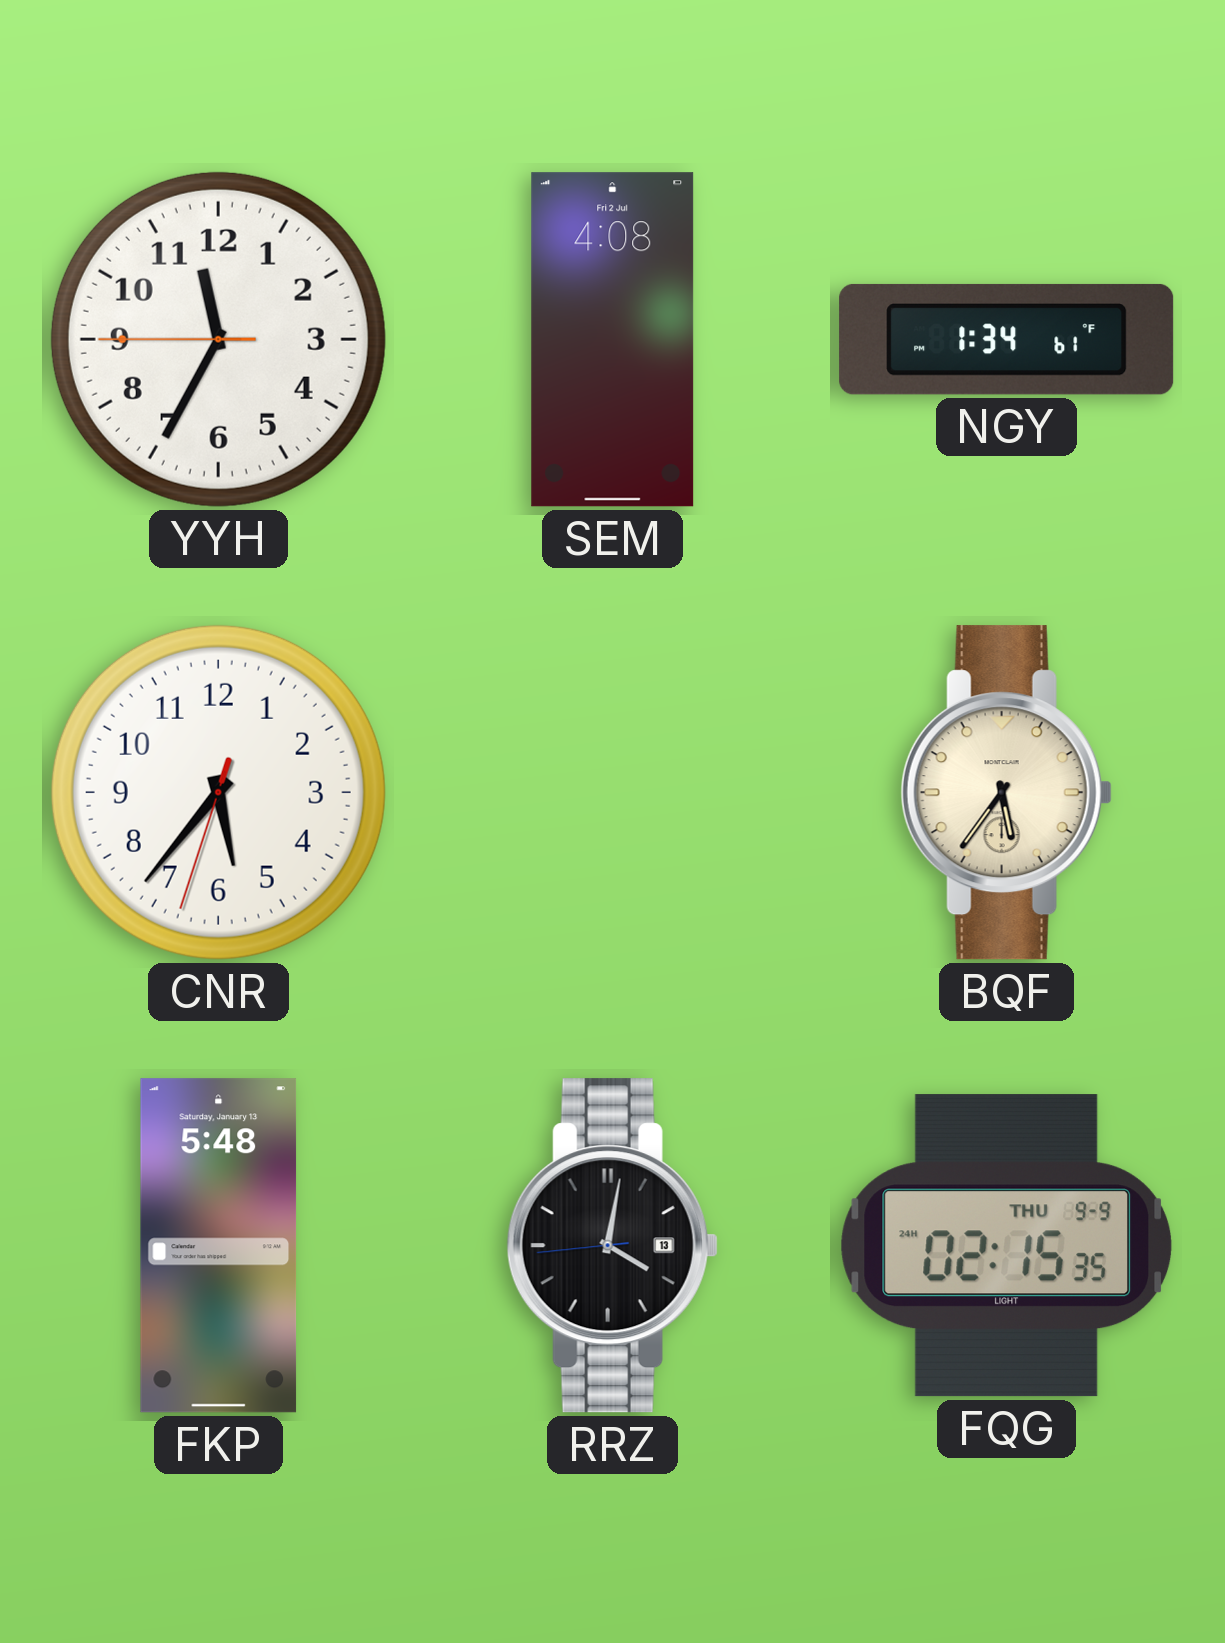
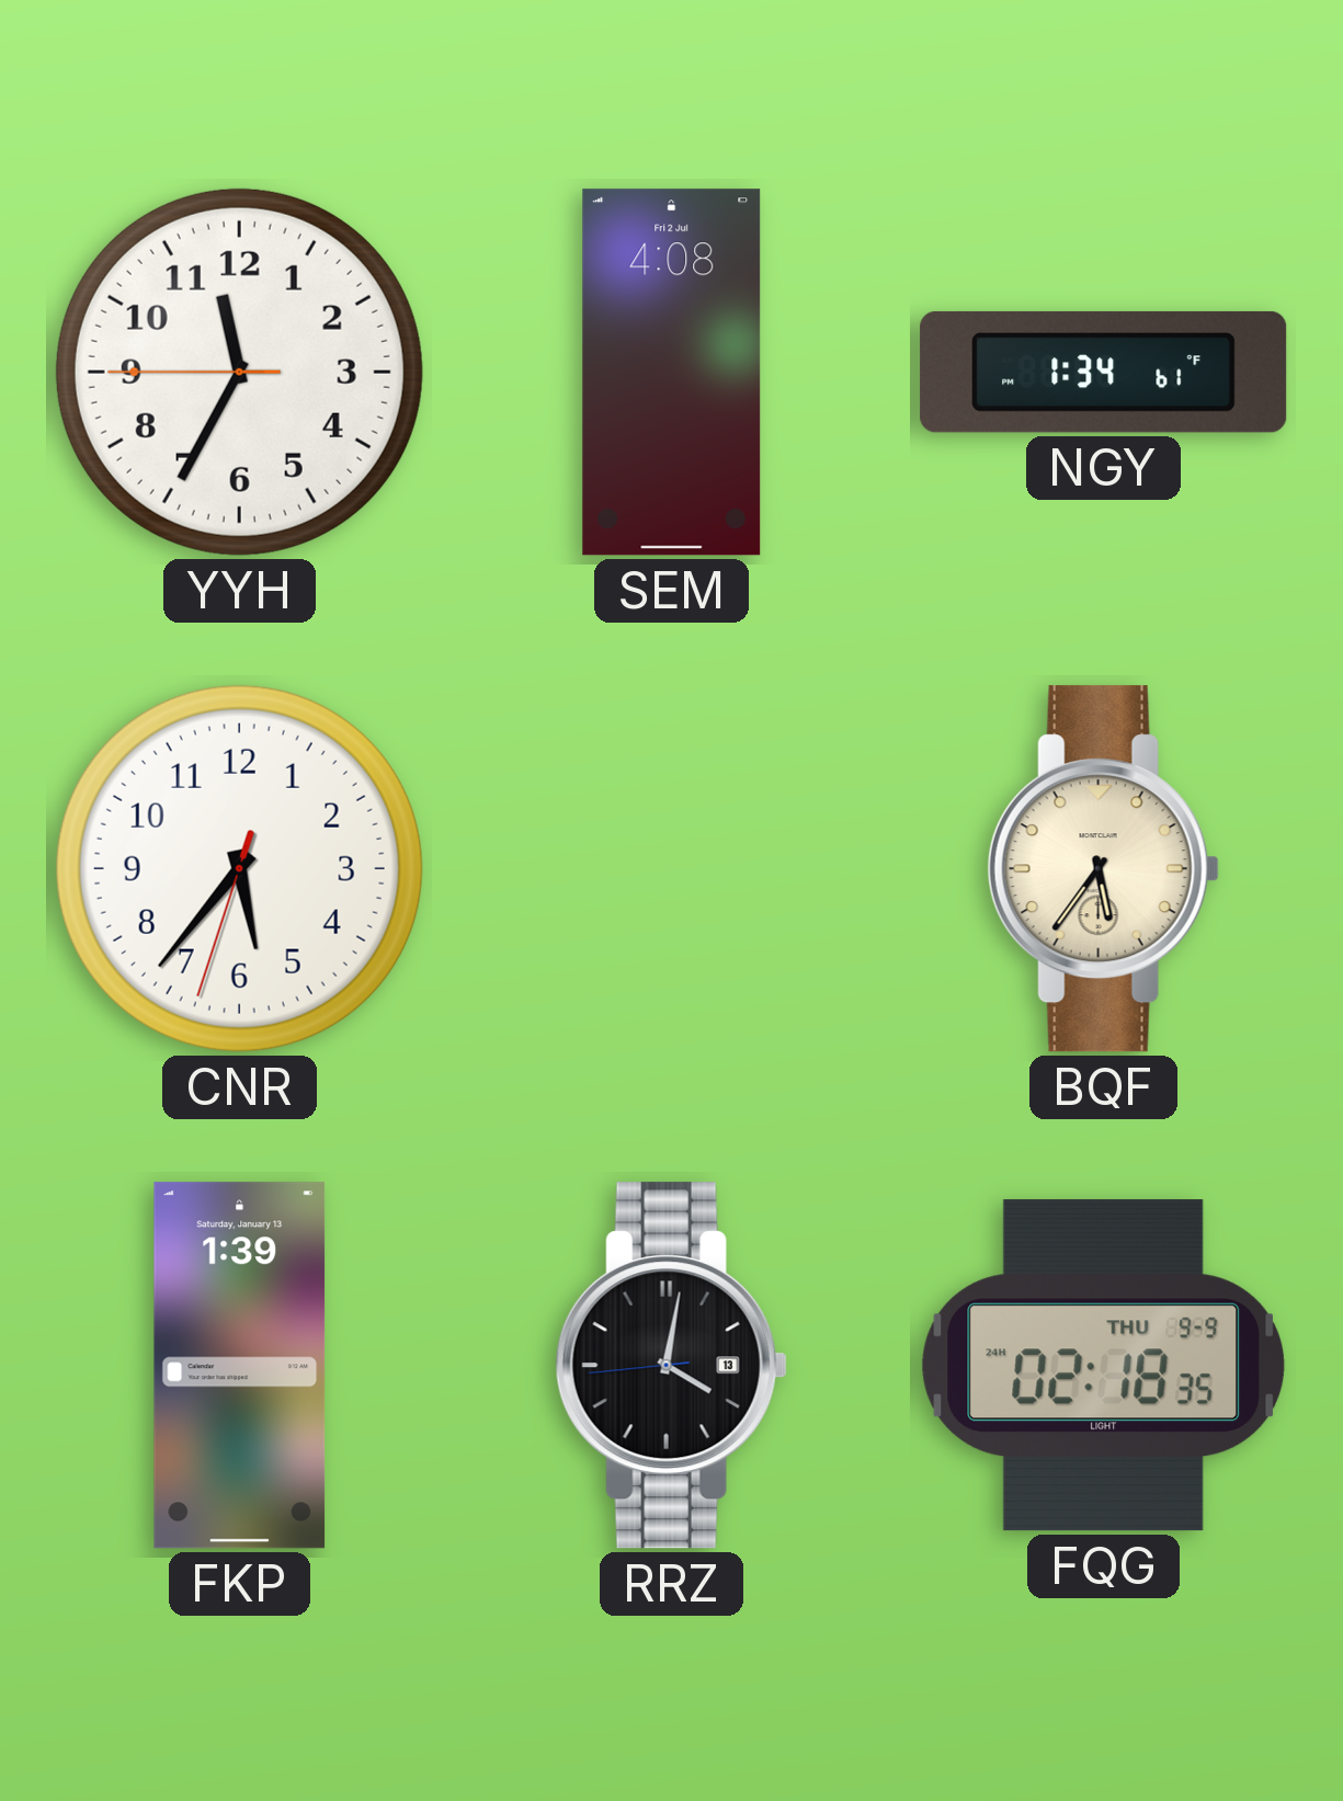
FKP: 5:48 -> 1:39
FQG: 02:15 -> 02:18
